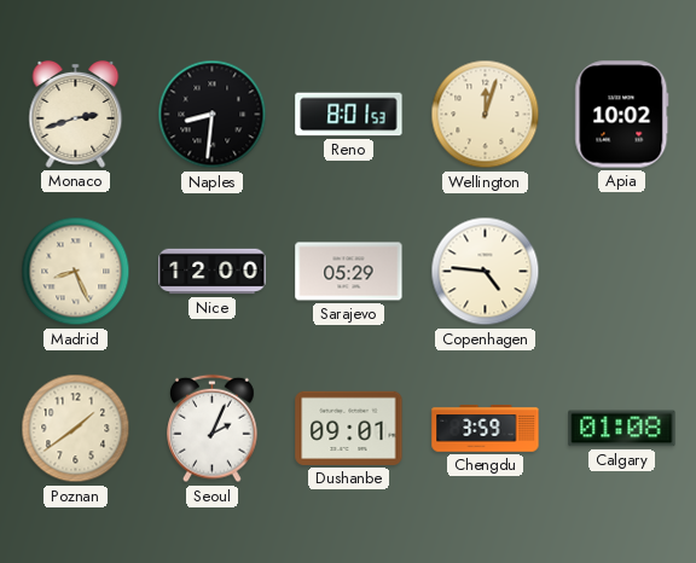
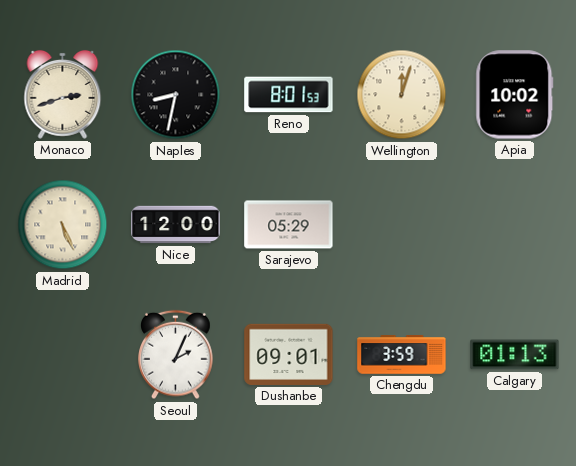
Naples: 8:31 -> 8:32
Madrid: 8:26 -> 5:26
Copenhagen: 4:46 -> none
Poznan: 1:39 -> none
Calgary: 01:08 -> 01:13
